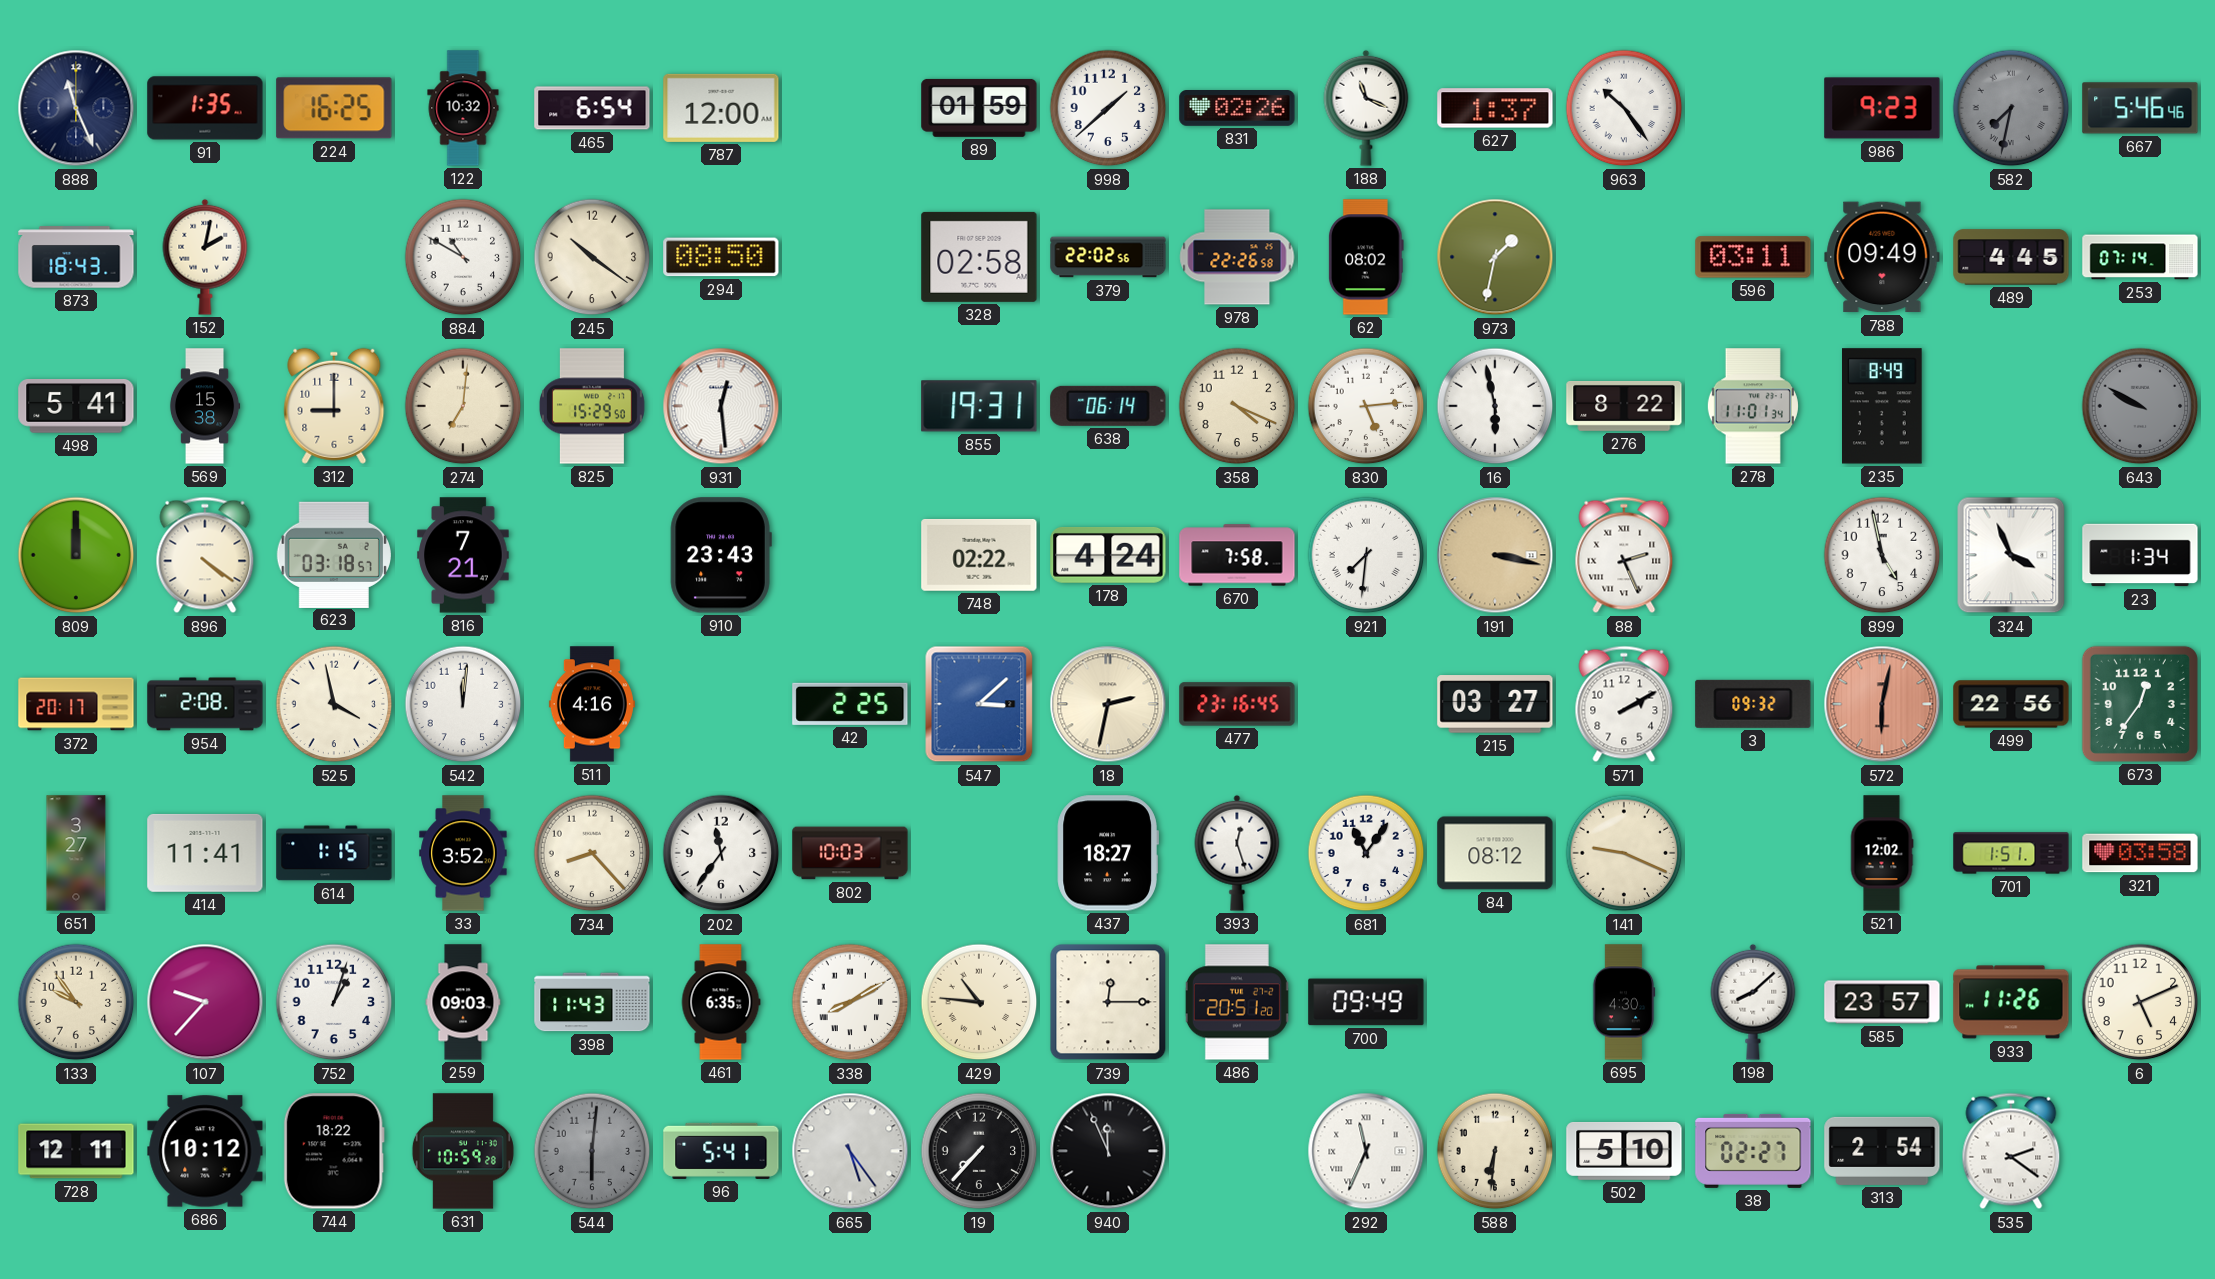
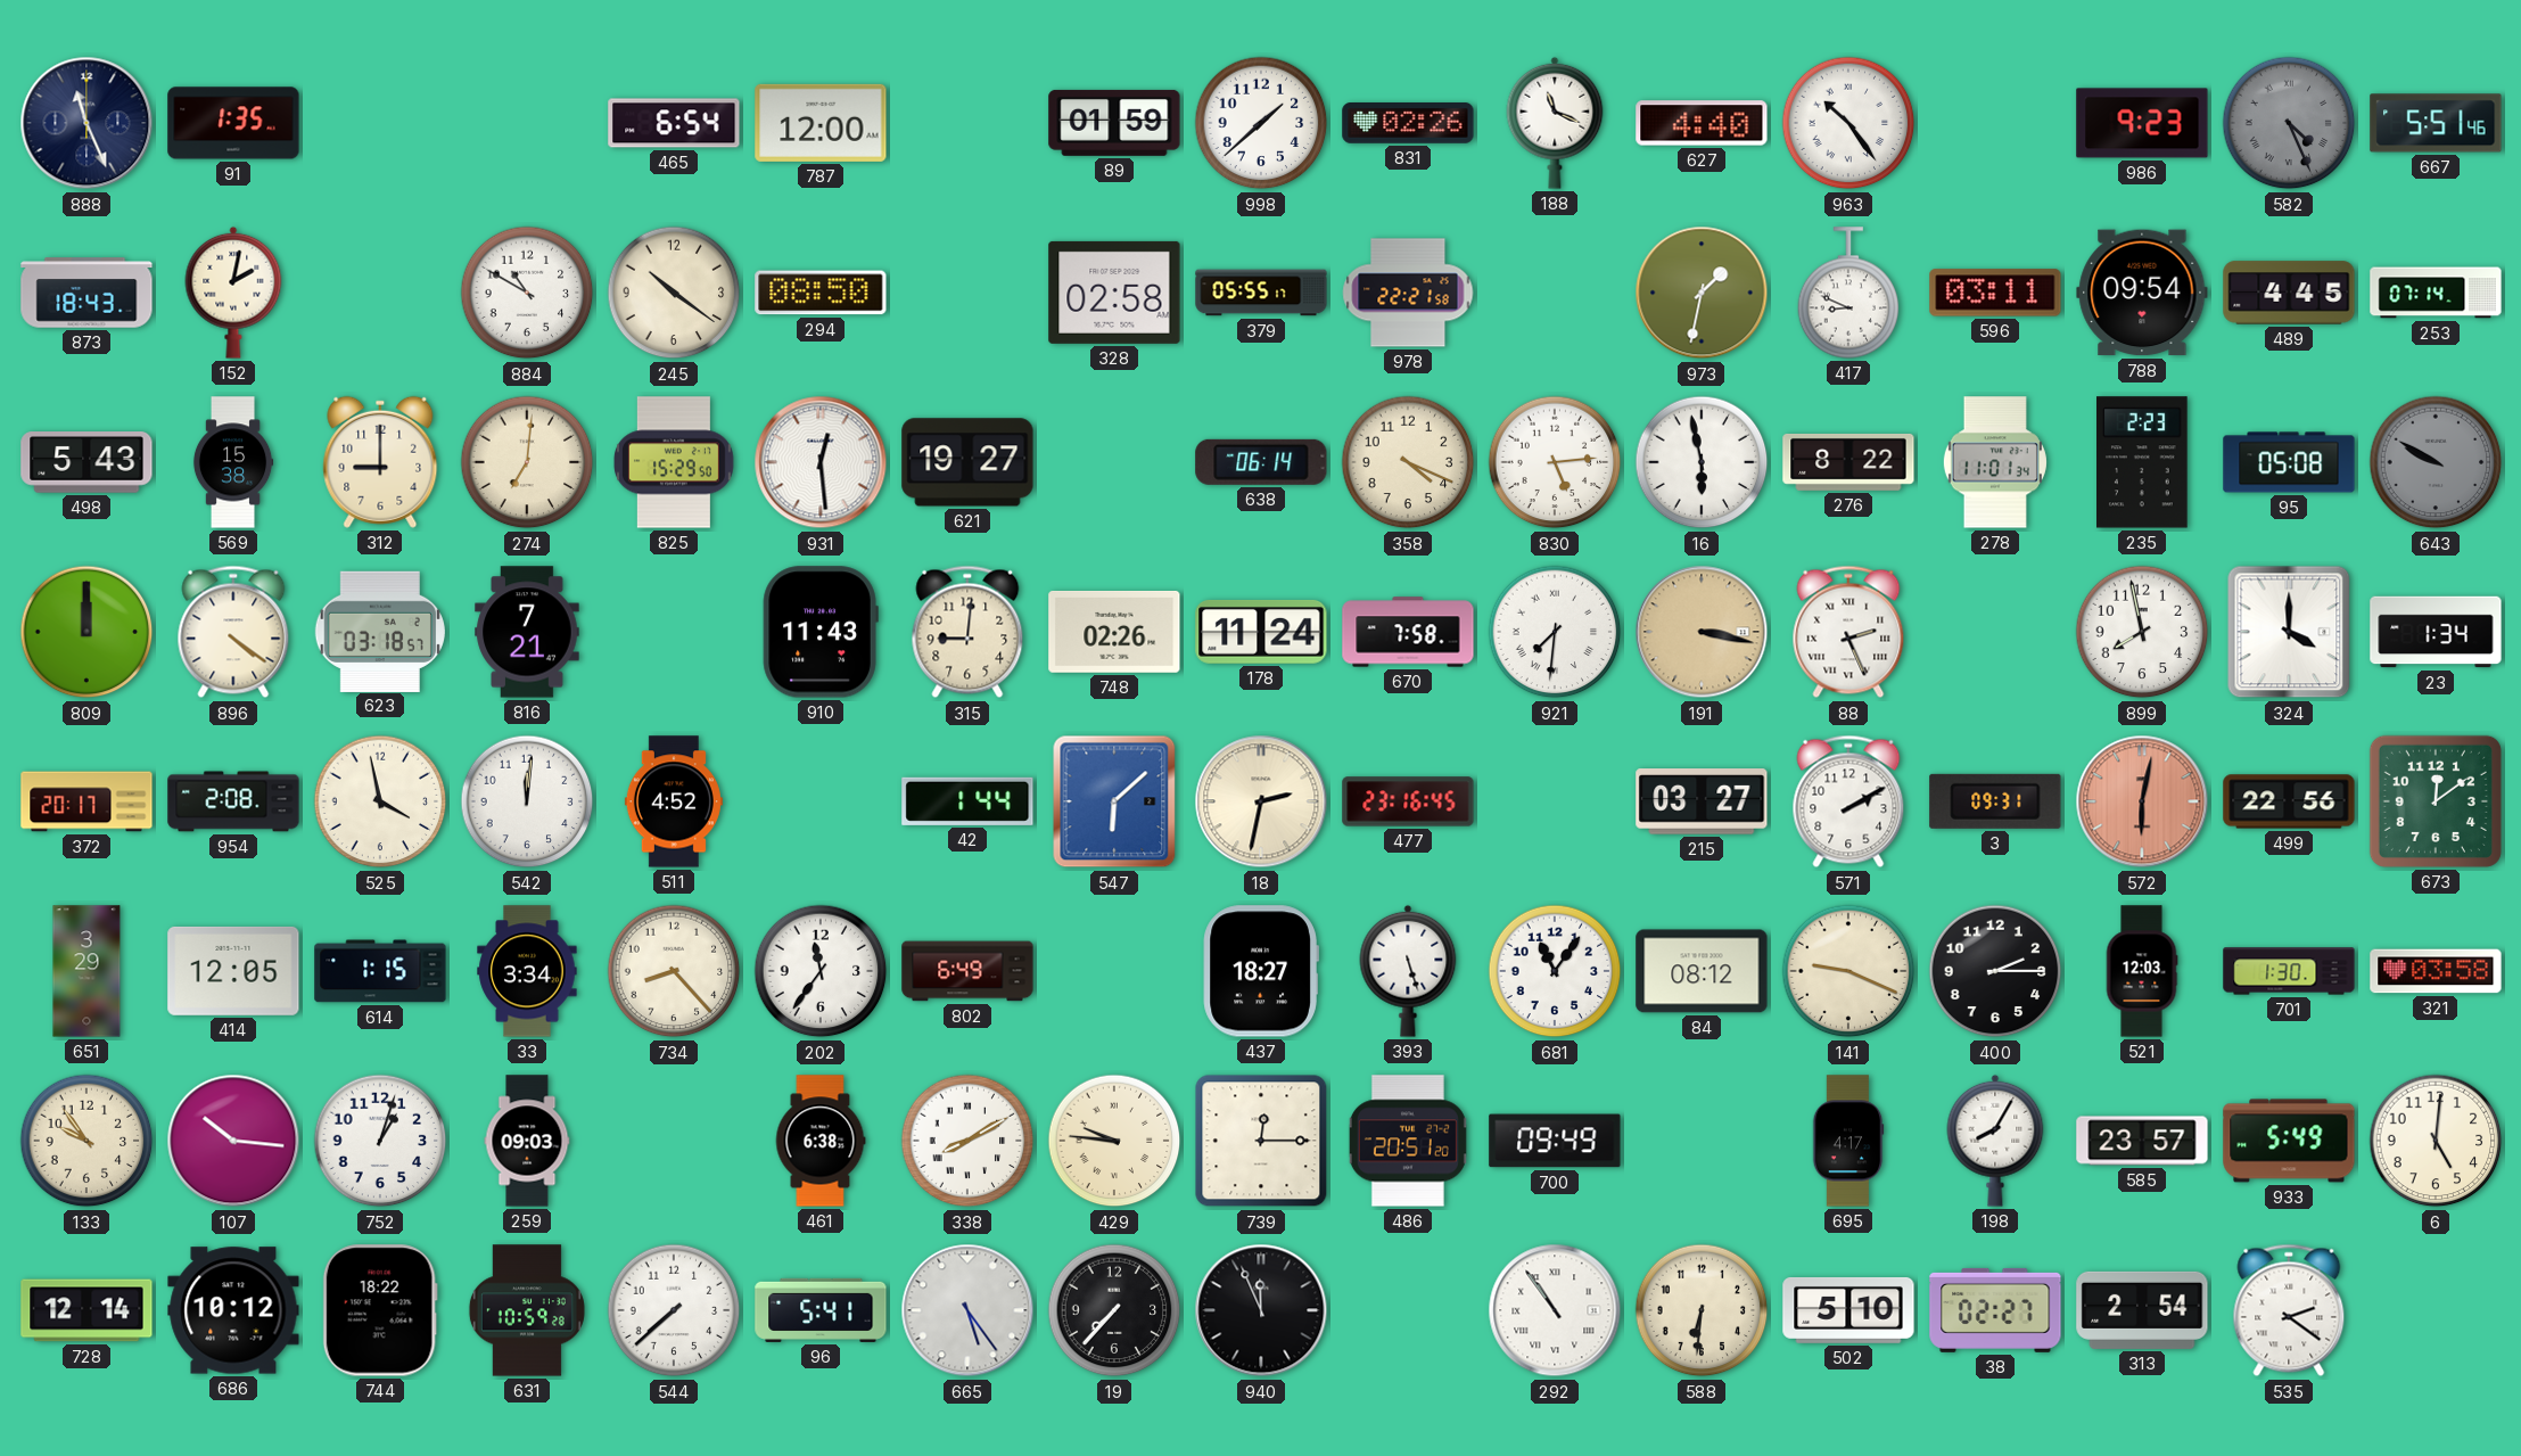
224: 16:25 -> none
122: 10:32 -> none
627: 1:37 -> 4:40
582: 7:32 -> 4:26
667: 5:46 -> 5:51
379: 22:02 -> 05:55
978: 22:26 -> 22:21
62: 08:02 -> none
417: none -> 8:49
788: 09:49 -> 09:54
498: 5:41 -> 5:43
621: none -> 19:27
855: 19:31 -> none
235: 8:49 -> 2:23
95: none -> 05:08
910: 23:43 -> 11:43
315: none -> 9:01
748: 02:22 -> 02:26
178: 4:24 -> 11:24
899: 4:58 -> 7:58
324: 3:56 -> 4:00
511: 4:16 -> 4:52
42: 2:25 -> 1:44
547: 3:08 -> 6:08
3: 09:32 -> 09:31
673: 12:36 -> 12:09
651: 3:27 -> 3:29
414: 11:41 -> 12:05
33: 3:52 -> 3:34
802: 10:03 -> 6:49
393: 12:27 -> 5:27
400: none -> 2:15
521: 12:02 -> 12:03
701: 1:51 -> 1:30
107: 9:37 -> 10:16
398: 11:43 -> none
461: 6:35 -> 6:38
429: 10:46 -> 9:46
695: 4:30 -> 4:17
198: 8:08 -> 8:05
933: 11:26 -> 5:49
6: 5:11 -> 5:01
728: 12:11 -> 12:14
544: 6:01 -> 7:38
544 dial: grey -> white
292: 11:34 -> 10:54
